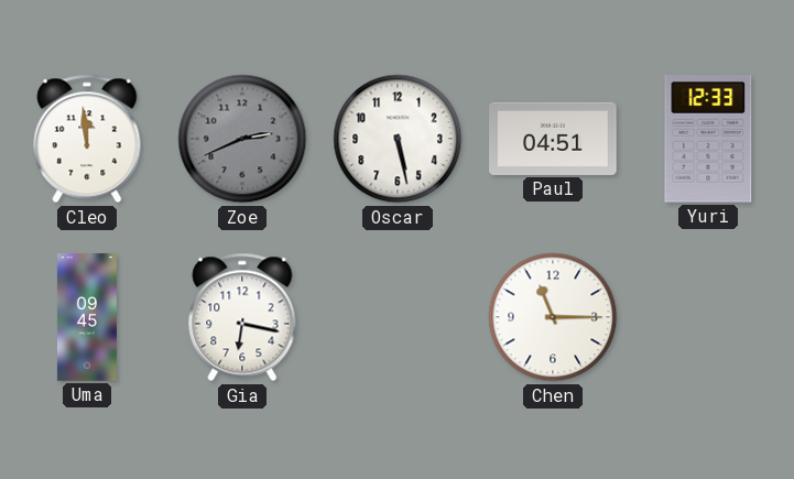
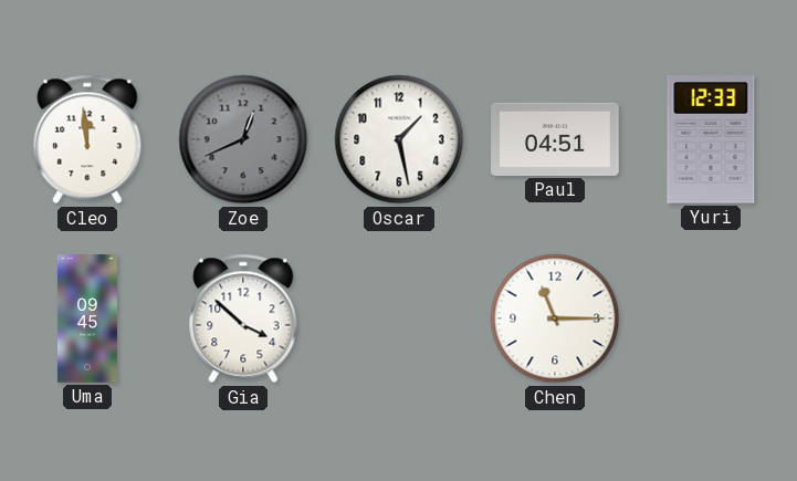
Zoe: 2:41 -> 12:41
Oscar: 5:28 -> 1:28
Gia: 6:17 -> 3:52
